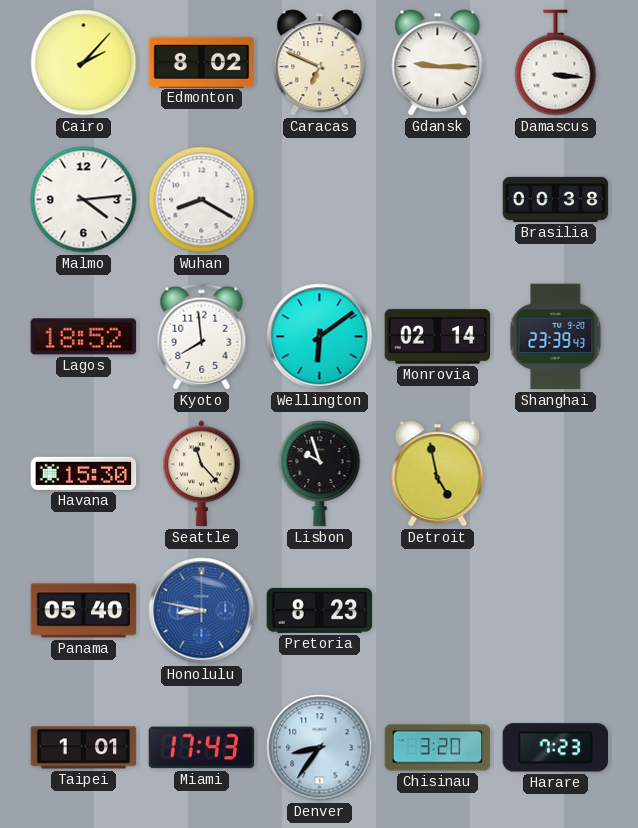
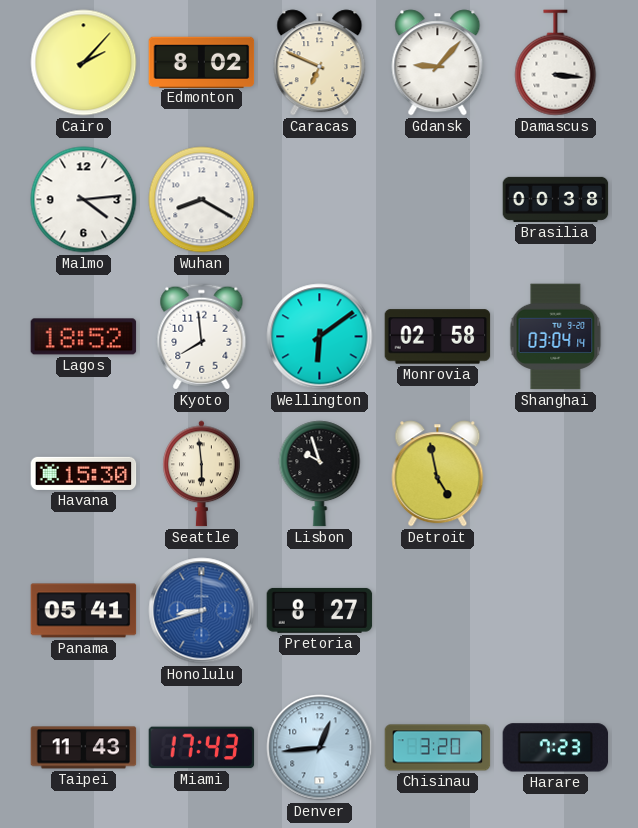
Gdansk: 9:15 -> 9:07
Monrovia: 02:14 -> 02:58
Shanghai: 23:39 -> 03:04
Seattle: 11:23 -> 5:59
Panama: 05:40 -> 05:41
Honolulu: 8:47 -> 8:42
Pretoria: 8:23 -> 8:27
Taipei: 1:01 -> 11:43
Denver: 8:36 -> 12:44
